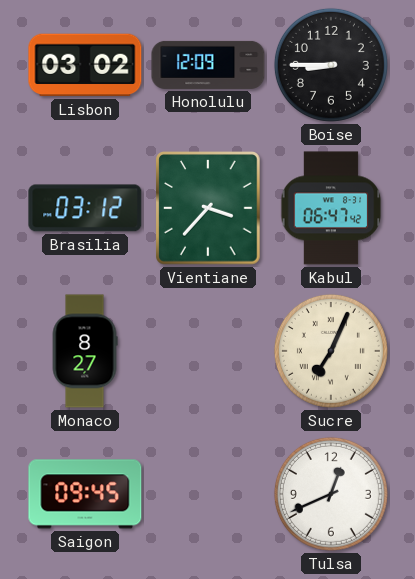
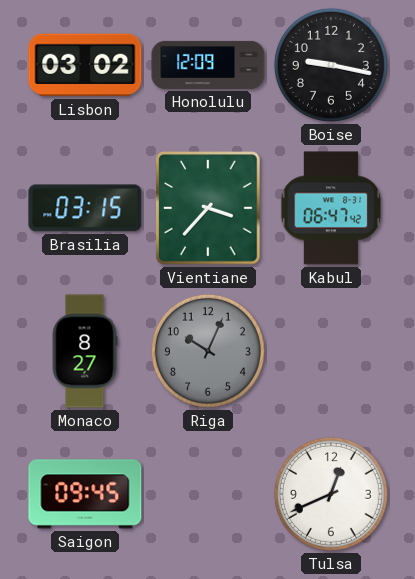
Boise: 8:45 -> 9:17
Brasilia: 03:12 -> 03:15
Riga: none -> 10:04
Sucre: 7:04 -> none
